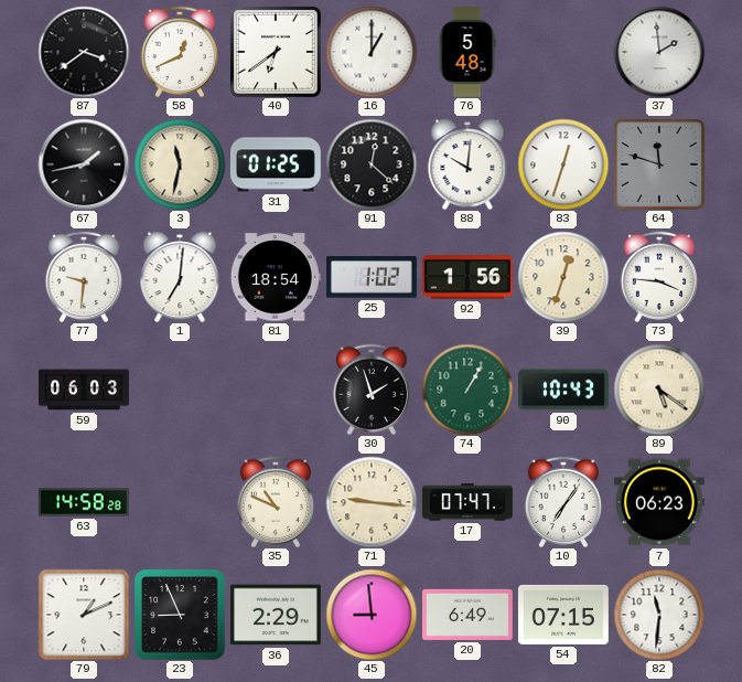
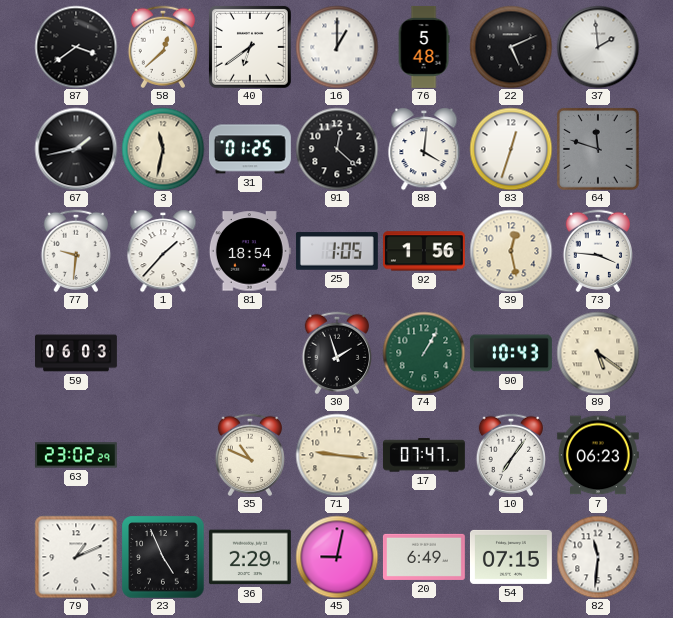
58: 12:41 -> 12:38
22: none -> 5:11
88: 10:01 -> 4:01
1: 7:01 -> 1:37
25: 1:02 -> 1:05
39: 12:33 -> 12:28
63: 14:58 -> 23:02
23: 8:56 -> 4:56
45: 8:59 -> 9:02
